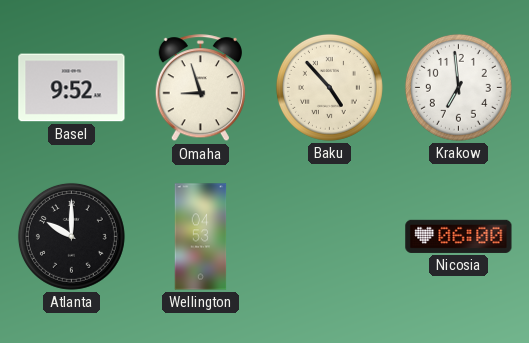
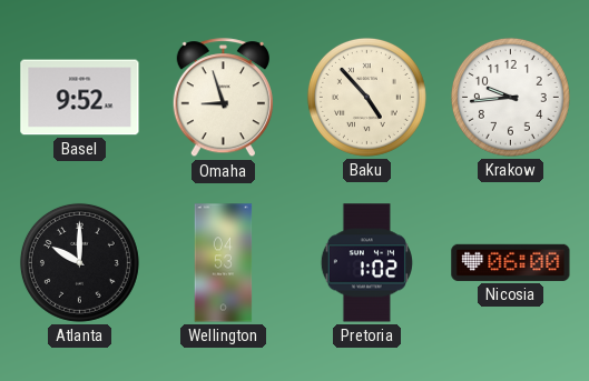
Krakow: 6:59 -> 9:44
Pretoria: none -> 1:02
